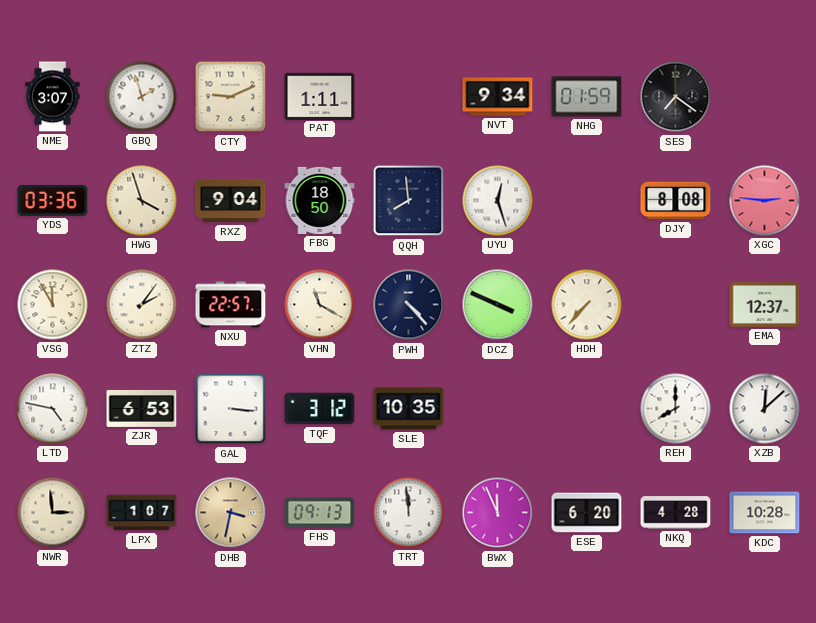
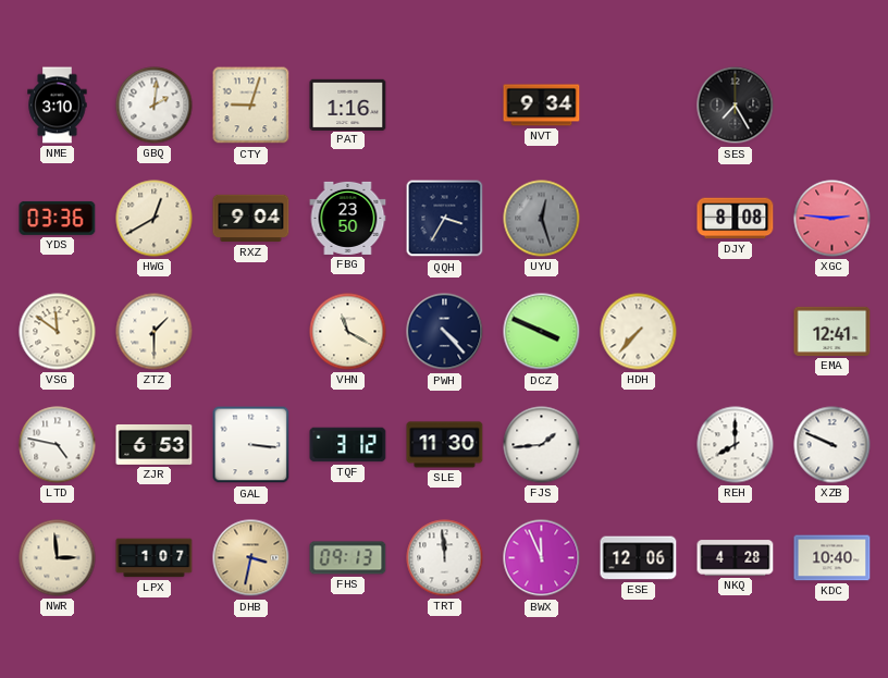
NME: 3:07 -> 3:10
GBQ: 1:57 -> 2:01
CTY: 9:11 -> 9:03
PAT: 1:11 -> 1:16
NHG: 01:59 -> none
SES: 7:21 -> 7:25
HWG: 3:57 -> 12:40
FBG: 18:50 -> 23:50
QQH: 7:59 -> 3:35
UYU dial: white -> grey
VSG: 11:55 -> 11:51
ZTZ: 2:06 -> 1:30
NXU: 22:57 -> none
EMA: 12:37 -> 12:41
SLE: 10:35 -> 11:30
FJS: none -> 1:44
XZB: 12:08 -> 9:49
ESE: 6:20 -> 12:06
KDC: 10:28 -> 10:40
